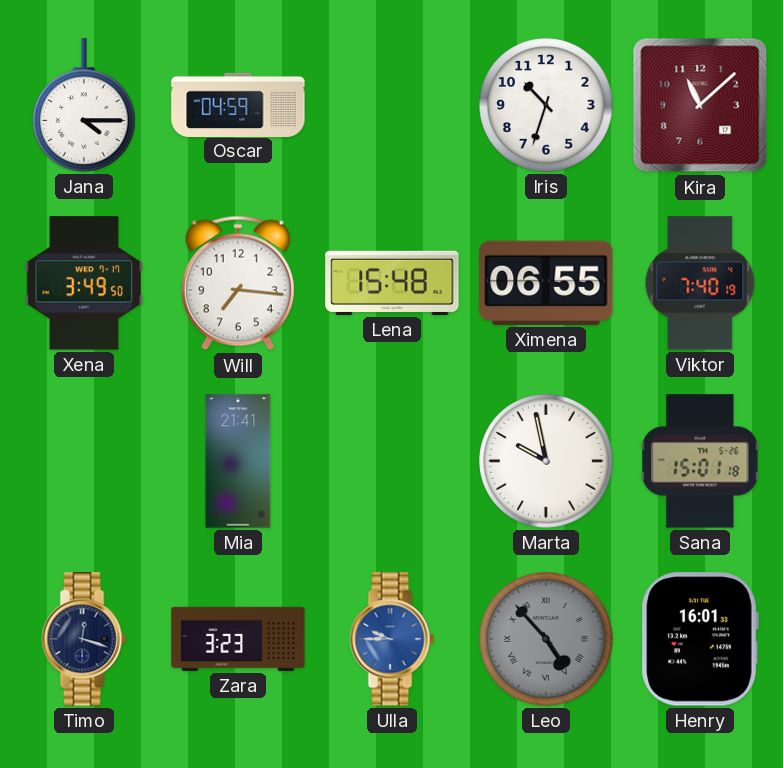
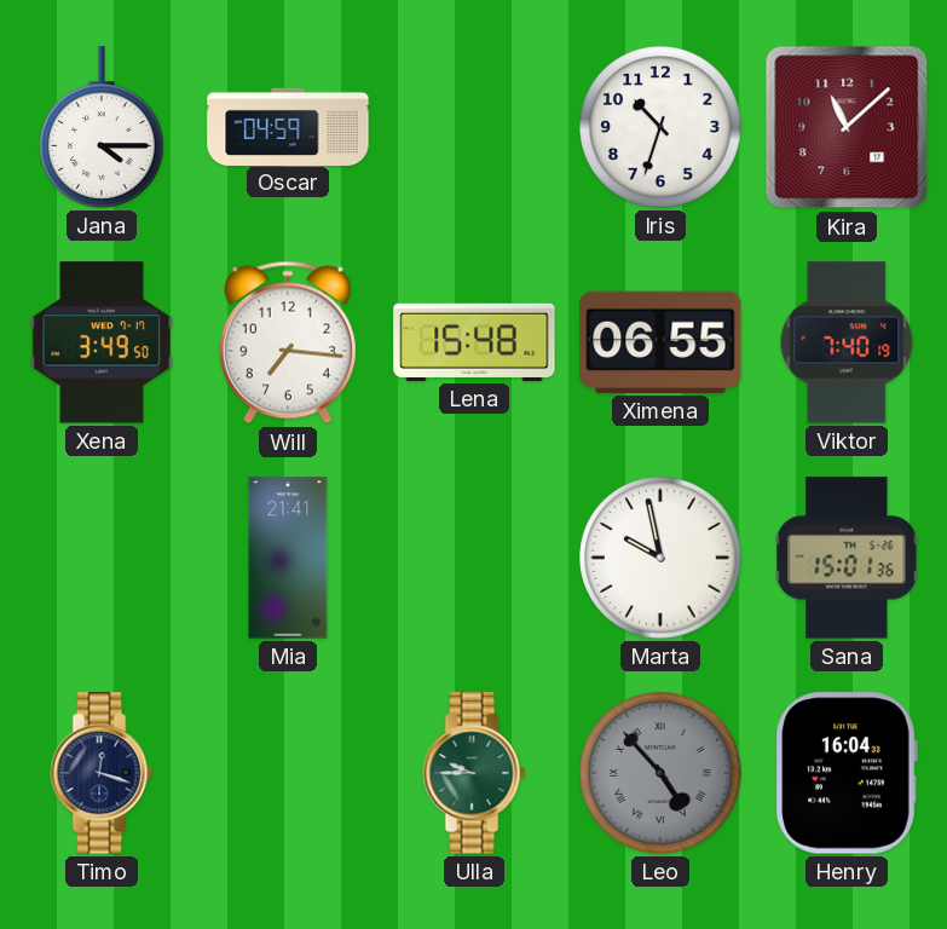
Sana: 15:01:18 -> 15:01:36
Zara: 3:23 -> none
Ulla dial: blue -> green
Henry: 16:01 -> 16:04
